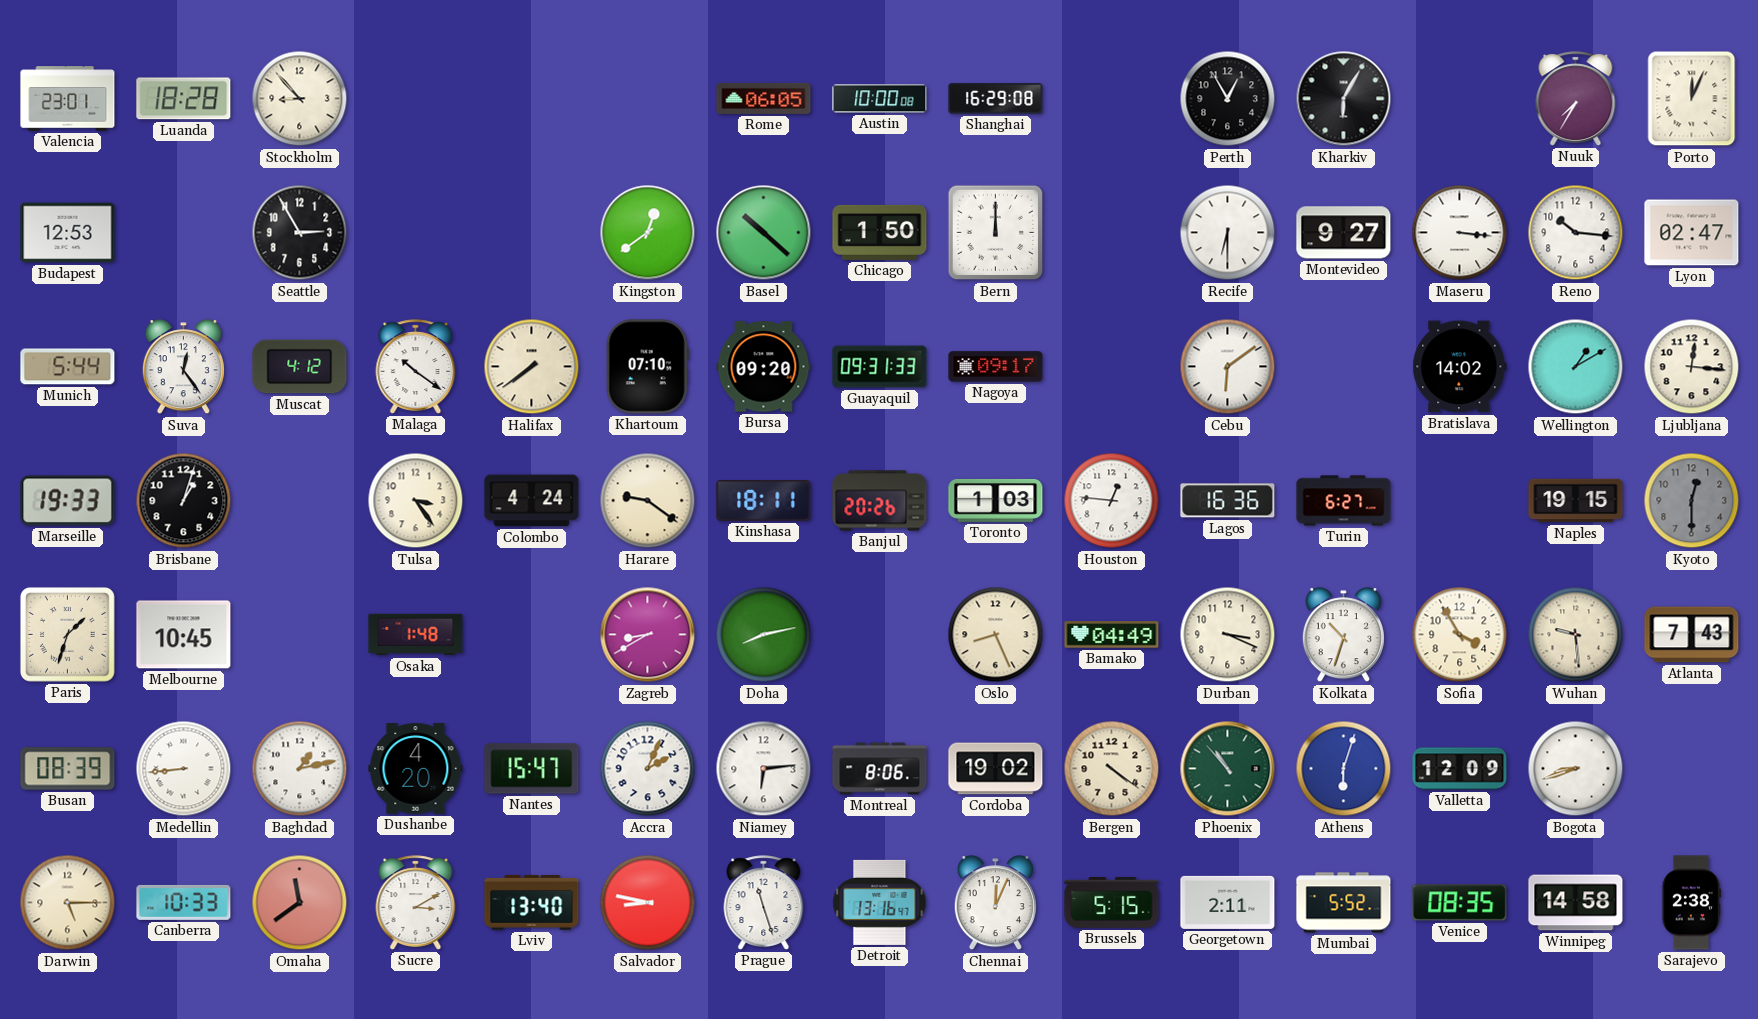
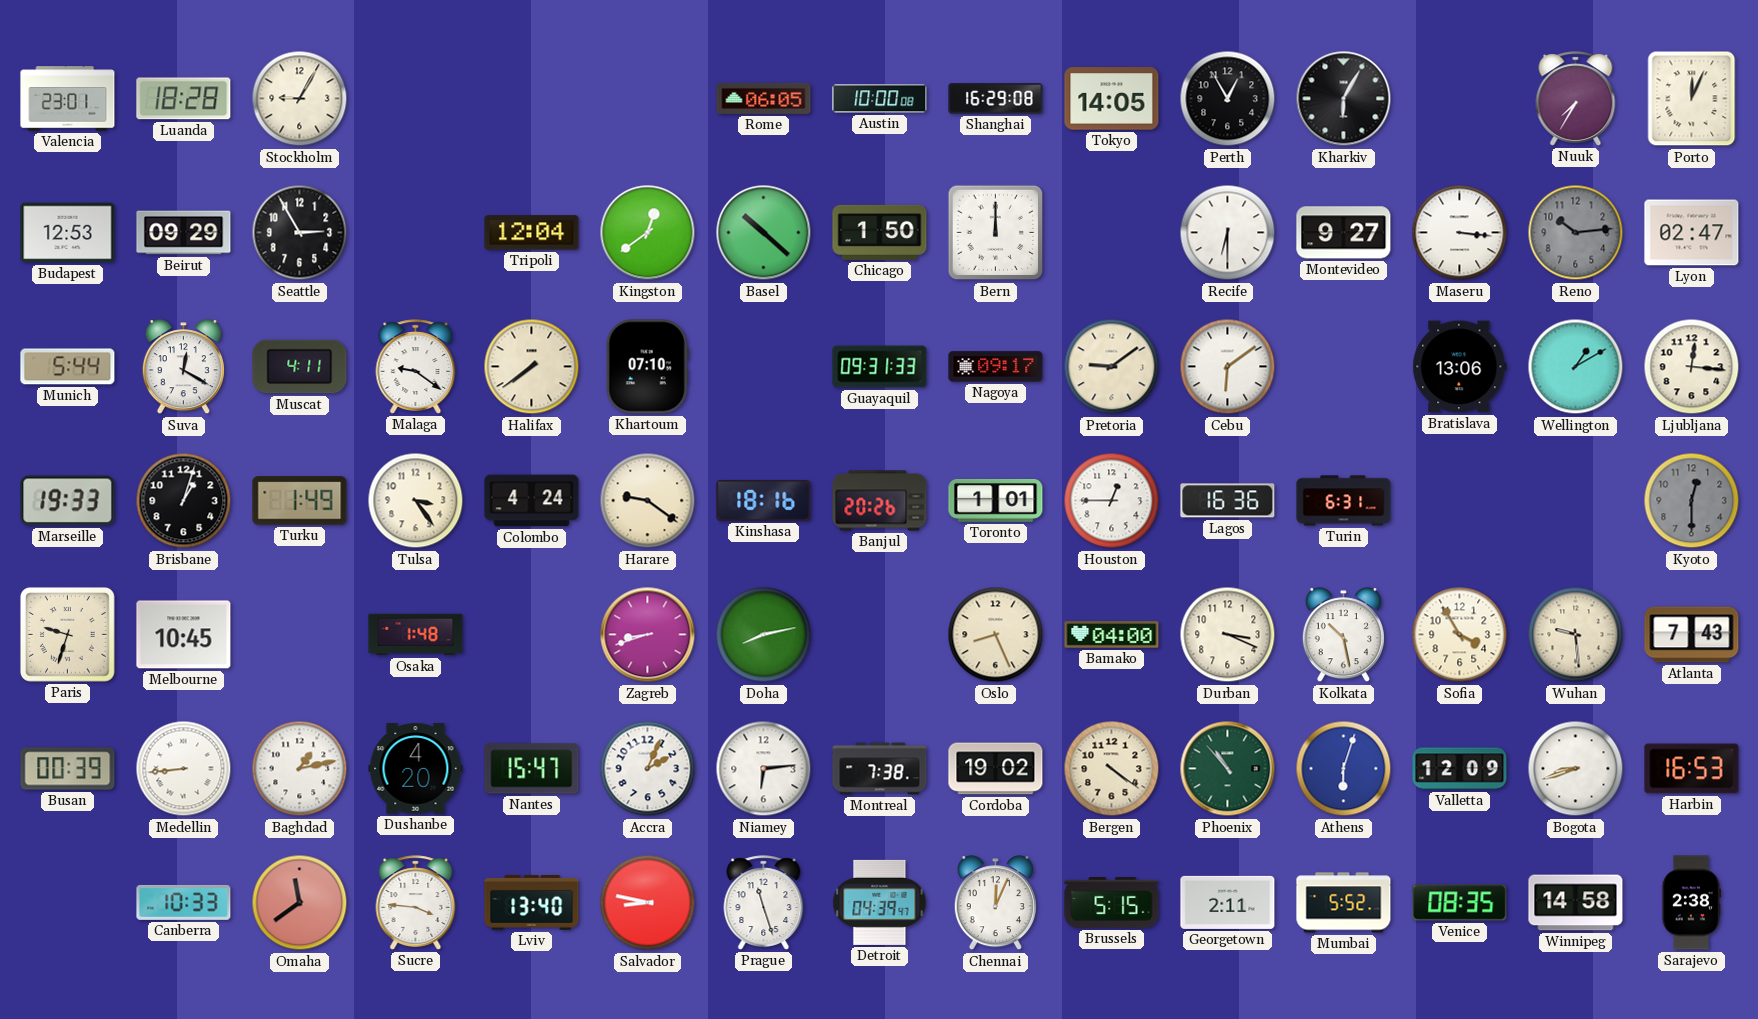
Stockholm: 8:53 -> 9:05
Tokyo: none -> 14:05
Beirut: none -> 09:29
Tripoli: none -> 12:04
Reno: 10:16 -> 10:14
Reno dial: white -> grey
Suva: 12:24 -> 12:20
Muscat: 4:12 -> 4:11
Malaga: 10:21 -> 9:21
Bursa: 09:20 -> none
Pretoria: none -> 9:09
Bratislava: 14:02 -> 13:06
Turku: none -> 1:49
Kinshasa: 18:11 -> 18:16
Toronto: 1:03 -> 1:01
Houston: 12:46 -> 12:45
Turin: 6:27 -> 6:31
Naples: 19:15 -> none
Paris: 1:33 -> 9:33
Zagreb: 8:40 -> 8:42
Bamako: 04:49 -> 04:00
Kolkata: 10:33 -> 10:28
Busan: 08:39 -> 00:39
Montreal: 8:06 -> 7:38
Harbin: none -> 16:53
Darwin: 5:15 -> none
Sucre: 3:10 -> 3:46
Detroit: 13:16 -> 04:39
